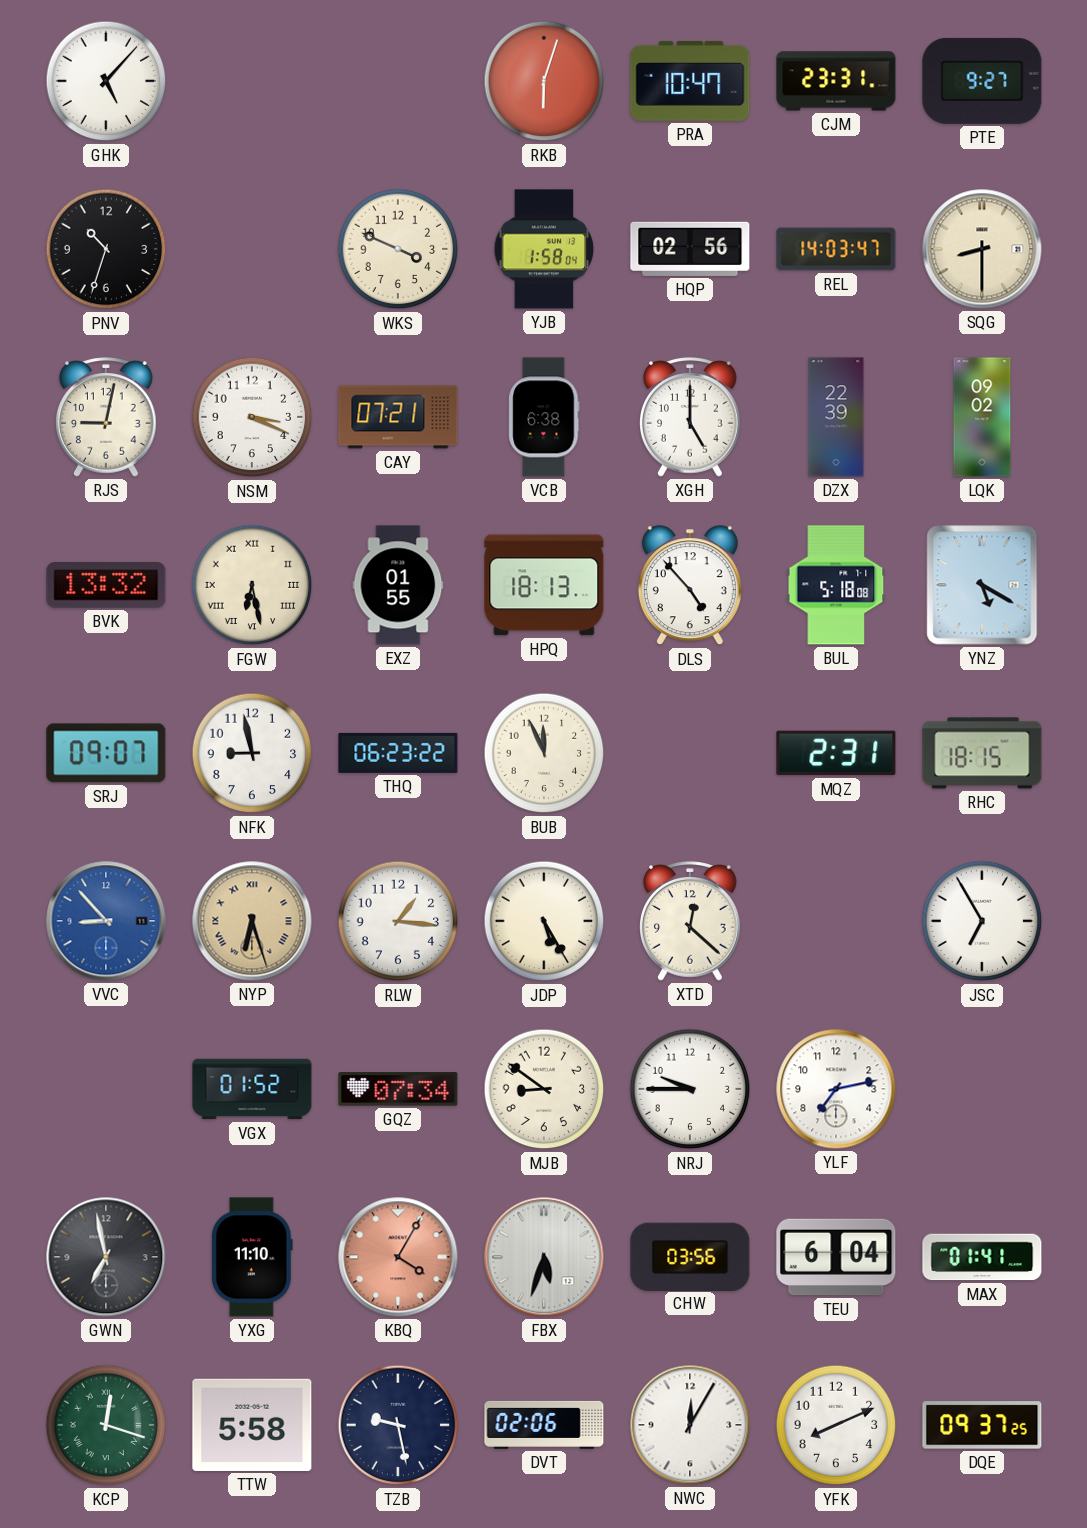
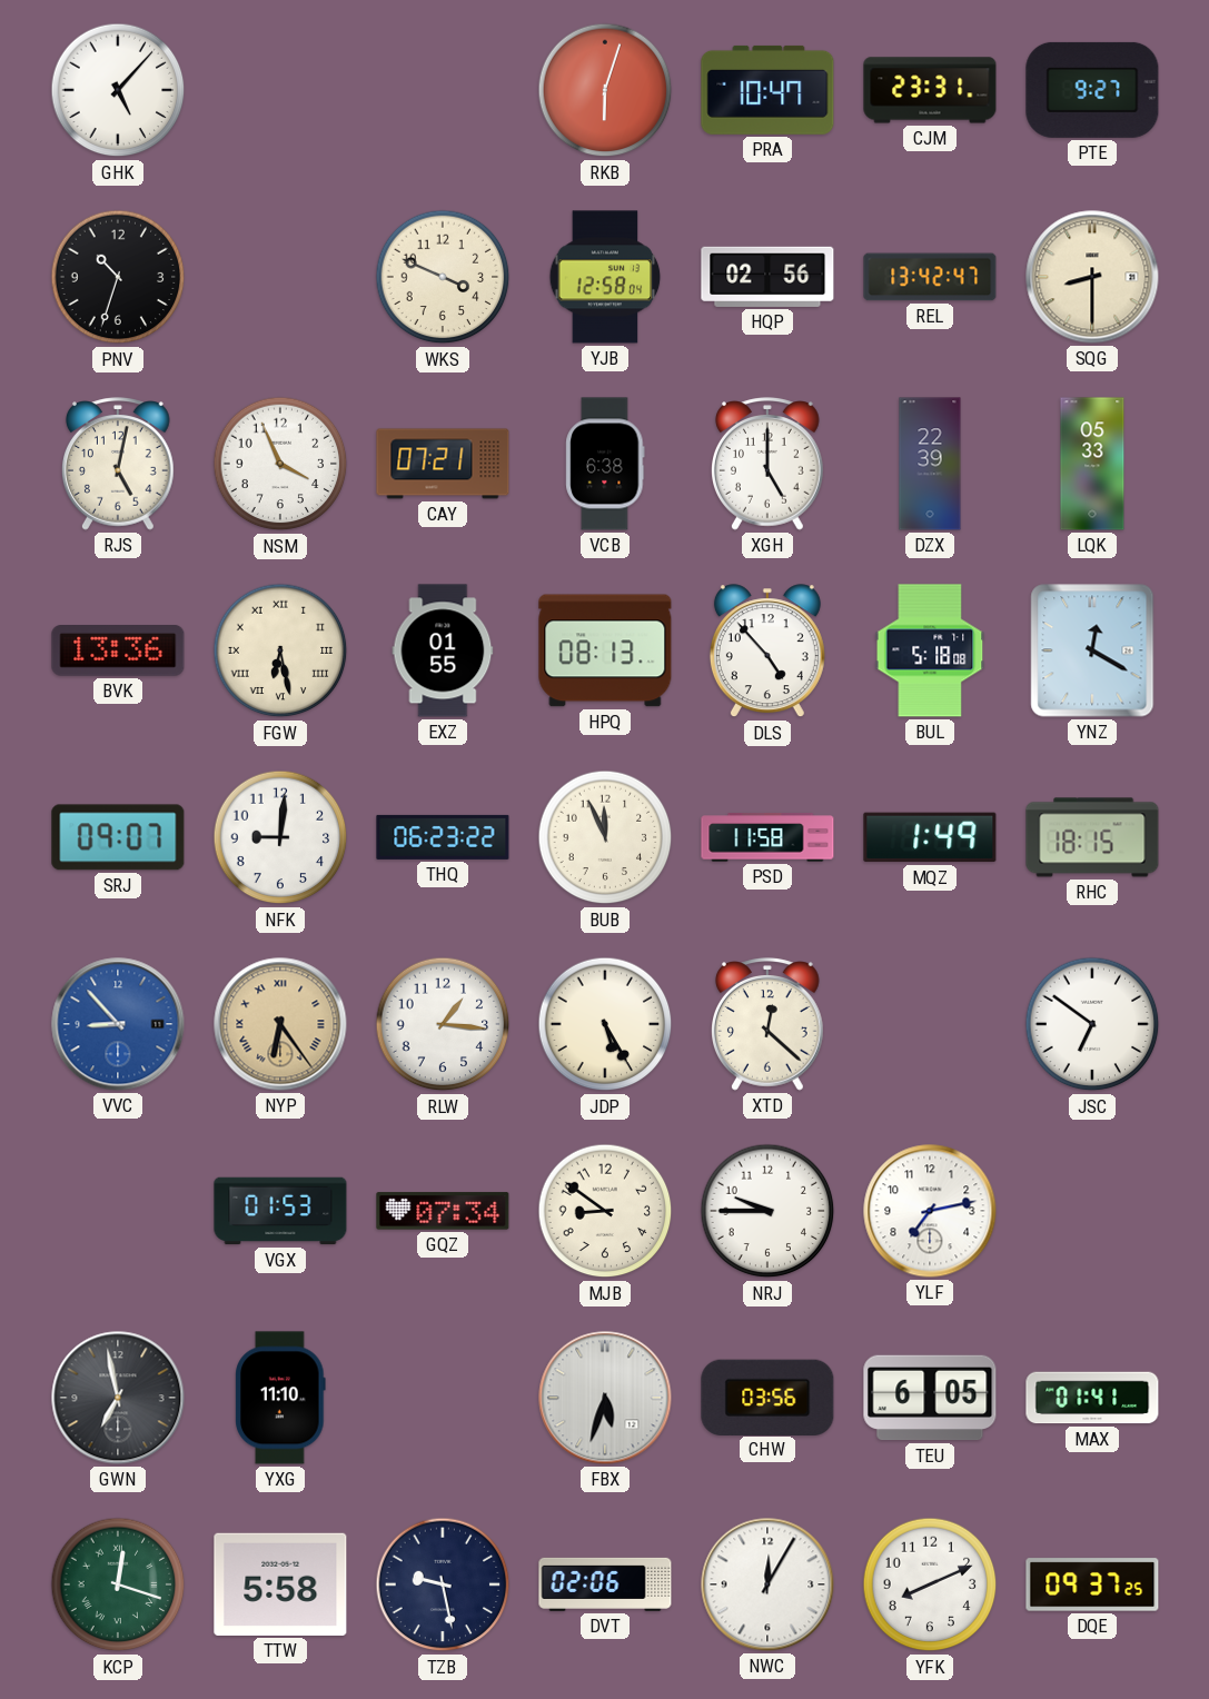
YJB: 1:58 -> 12:58
REL: 14:03 -> 13:42
RJS: 9:02 -> 5:02
NSM: 3:19 -> 3:56
LQK: 09:02 -> 05:33
BVK: 13:32 -> 13:36
HPQ: 18:13 -> 08:13
YNZ: 5:20 -> 12:20
NFK: 8:58 -> 9:01
PSD: none -> 11:58
MQZ: 2:31 -> 1:49
NYP: 6:27 -> 6:24
JSC: 6:55 -> 6:51
VGX: 01:52 -> 01:53
KBQ: 4:05 -> none
TEU: 6:04 -> 6:05
